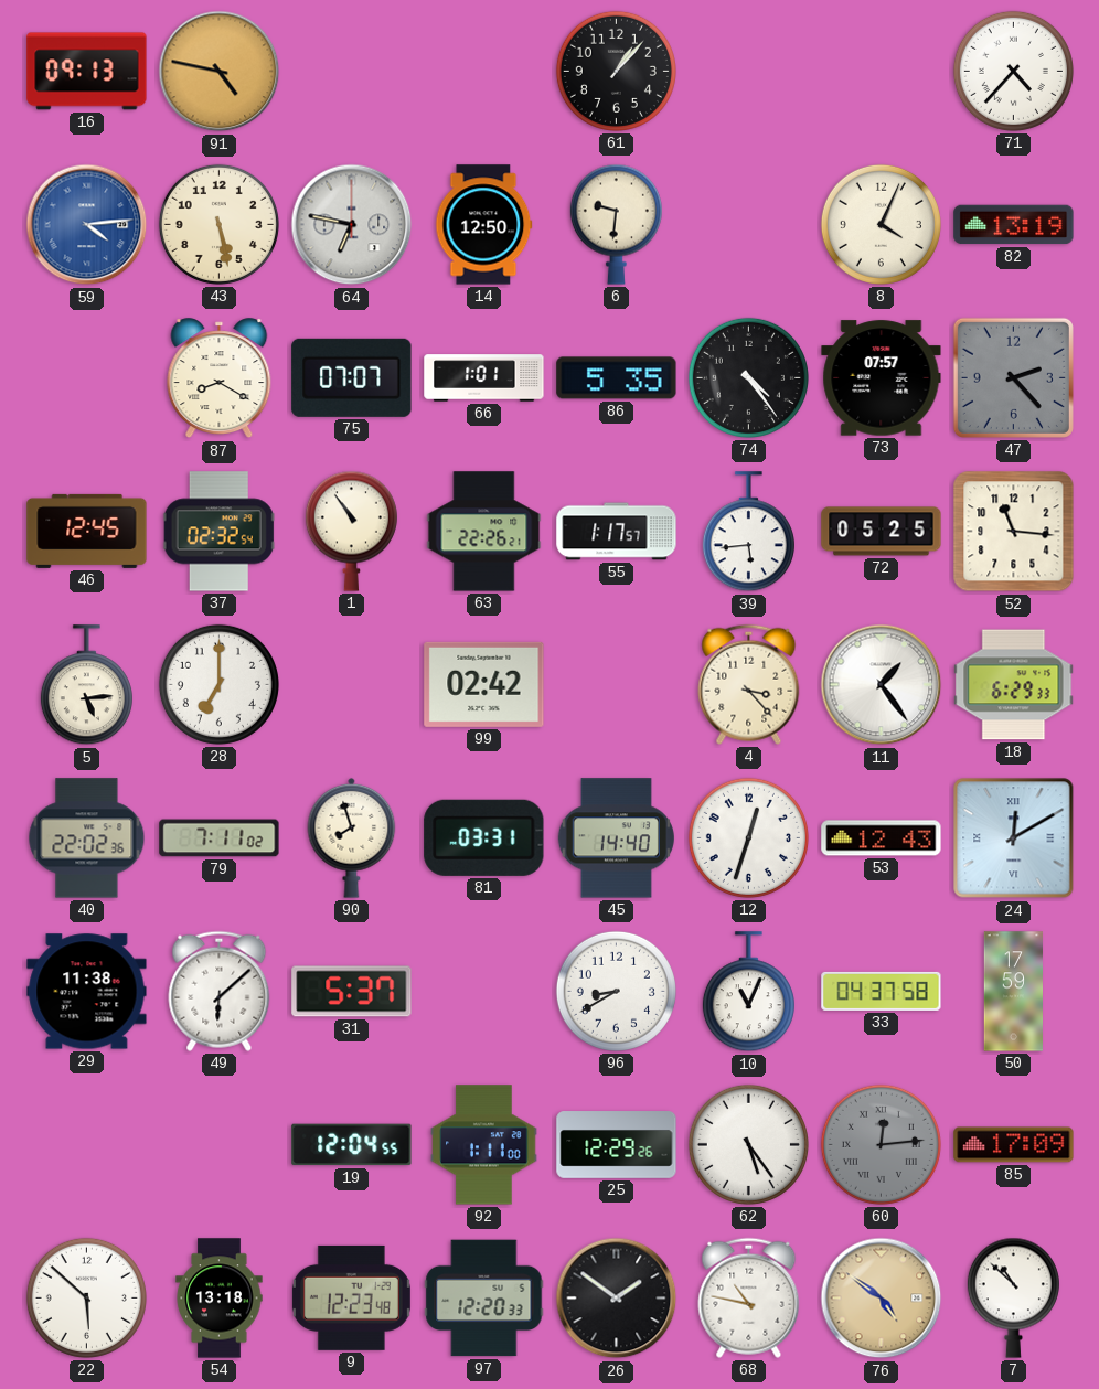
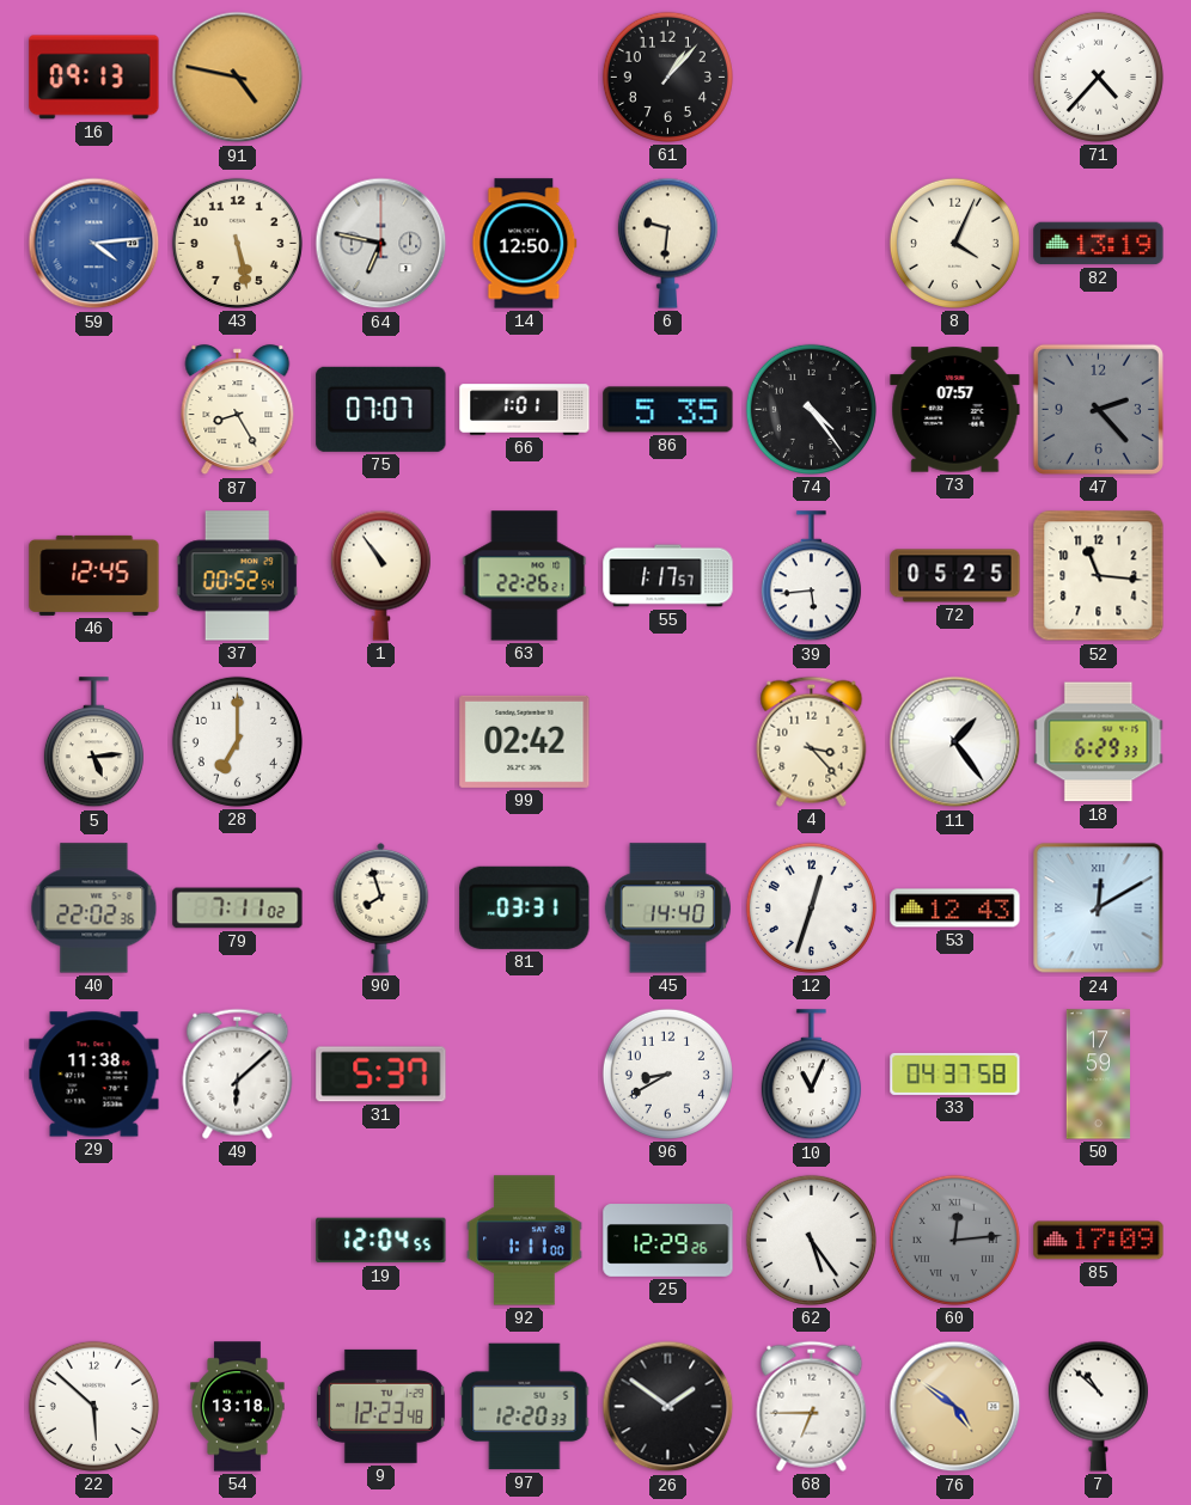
87: 8:20 -> 8:25
37: 02:32 -> 00:52
68: 10:47 -> 6:45
